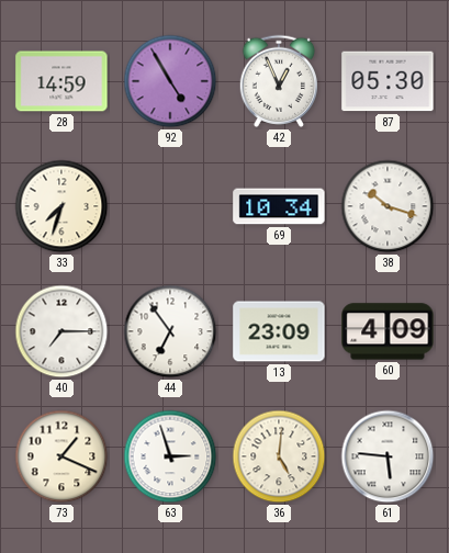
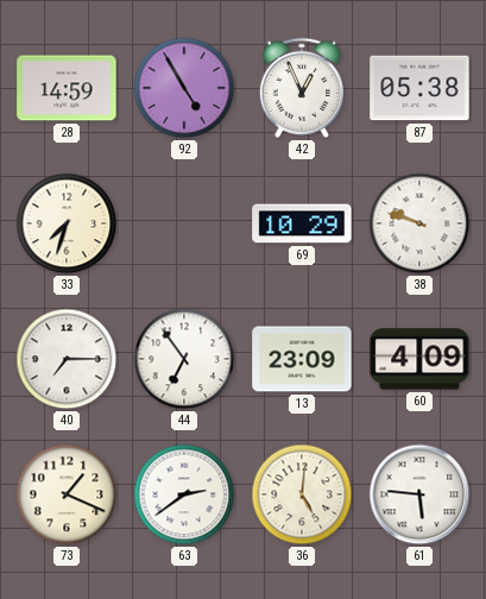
87: 05:30 -> 05:38
69: 10:34 -> 10:29
38: 10:18 -> 9:48
63: 2:57 -> 2:39
